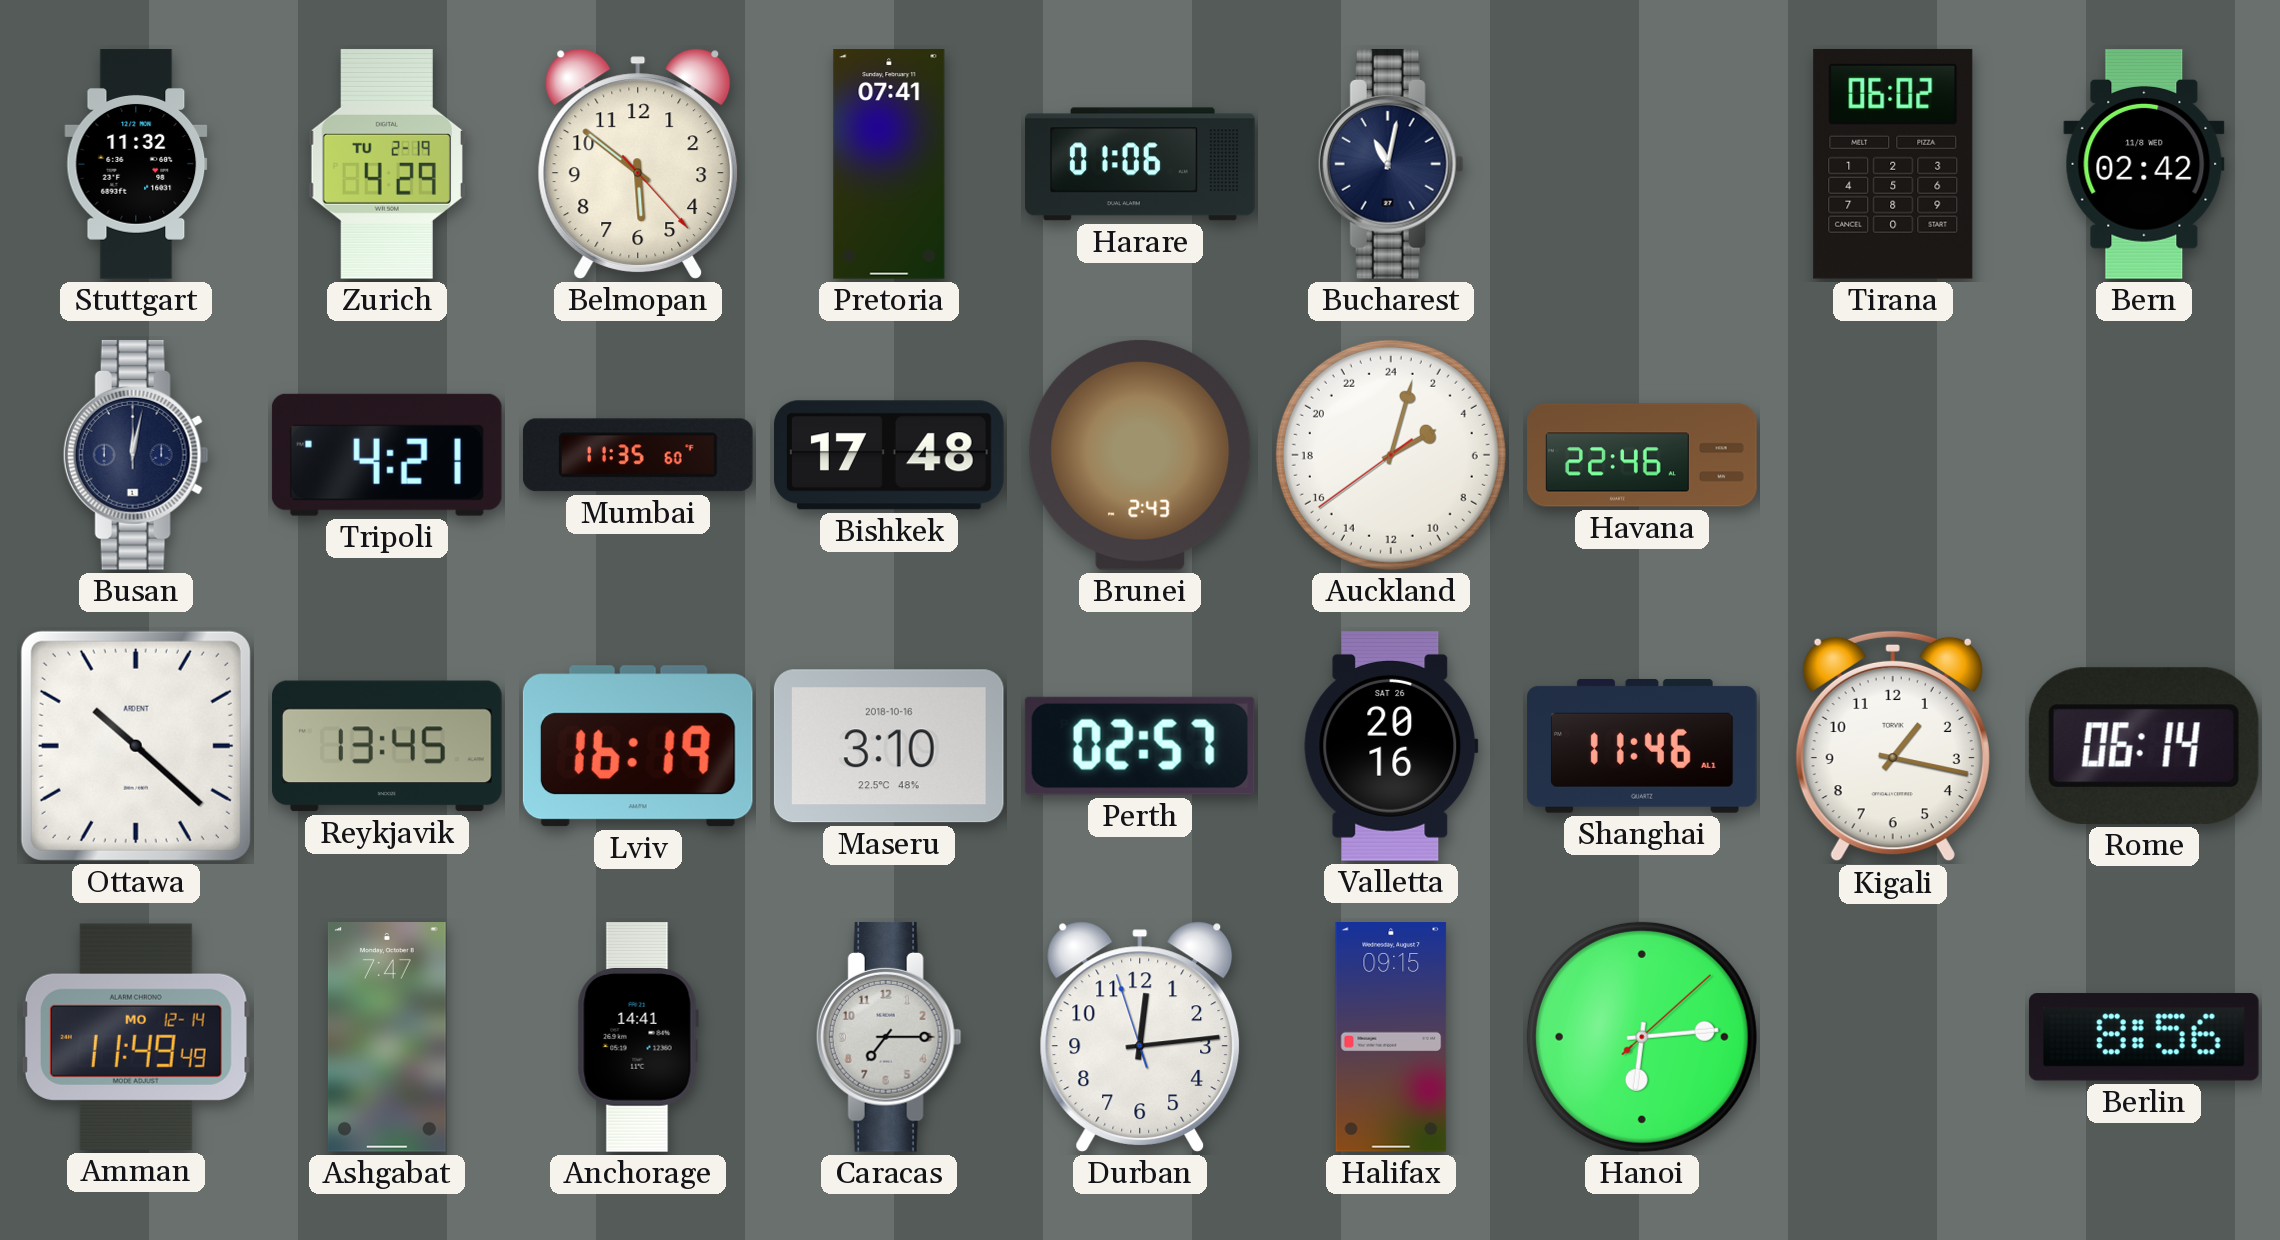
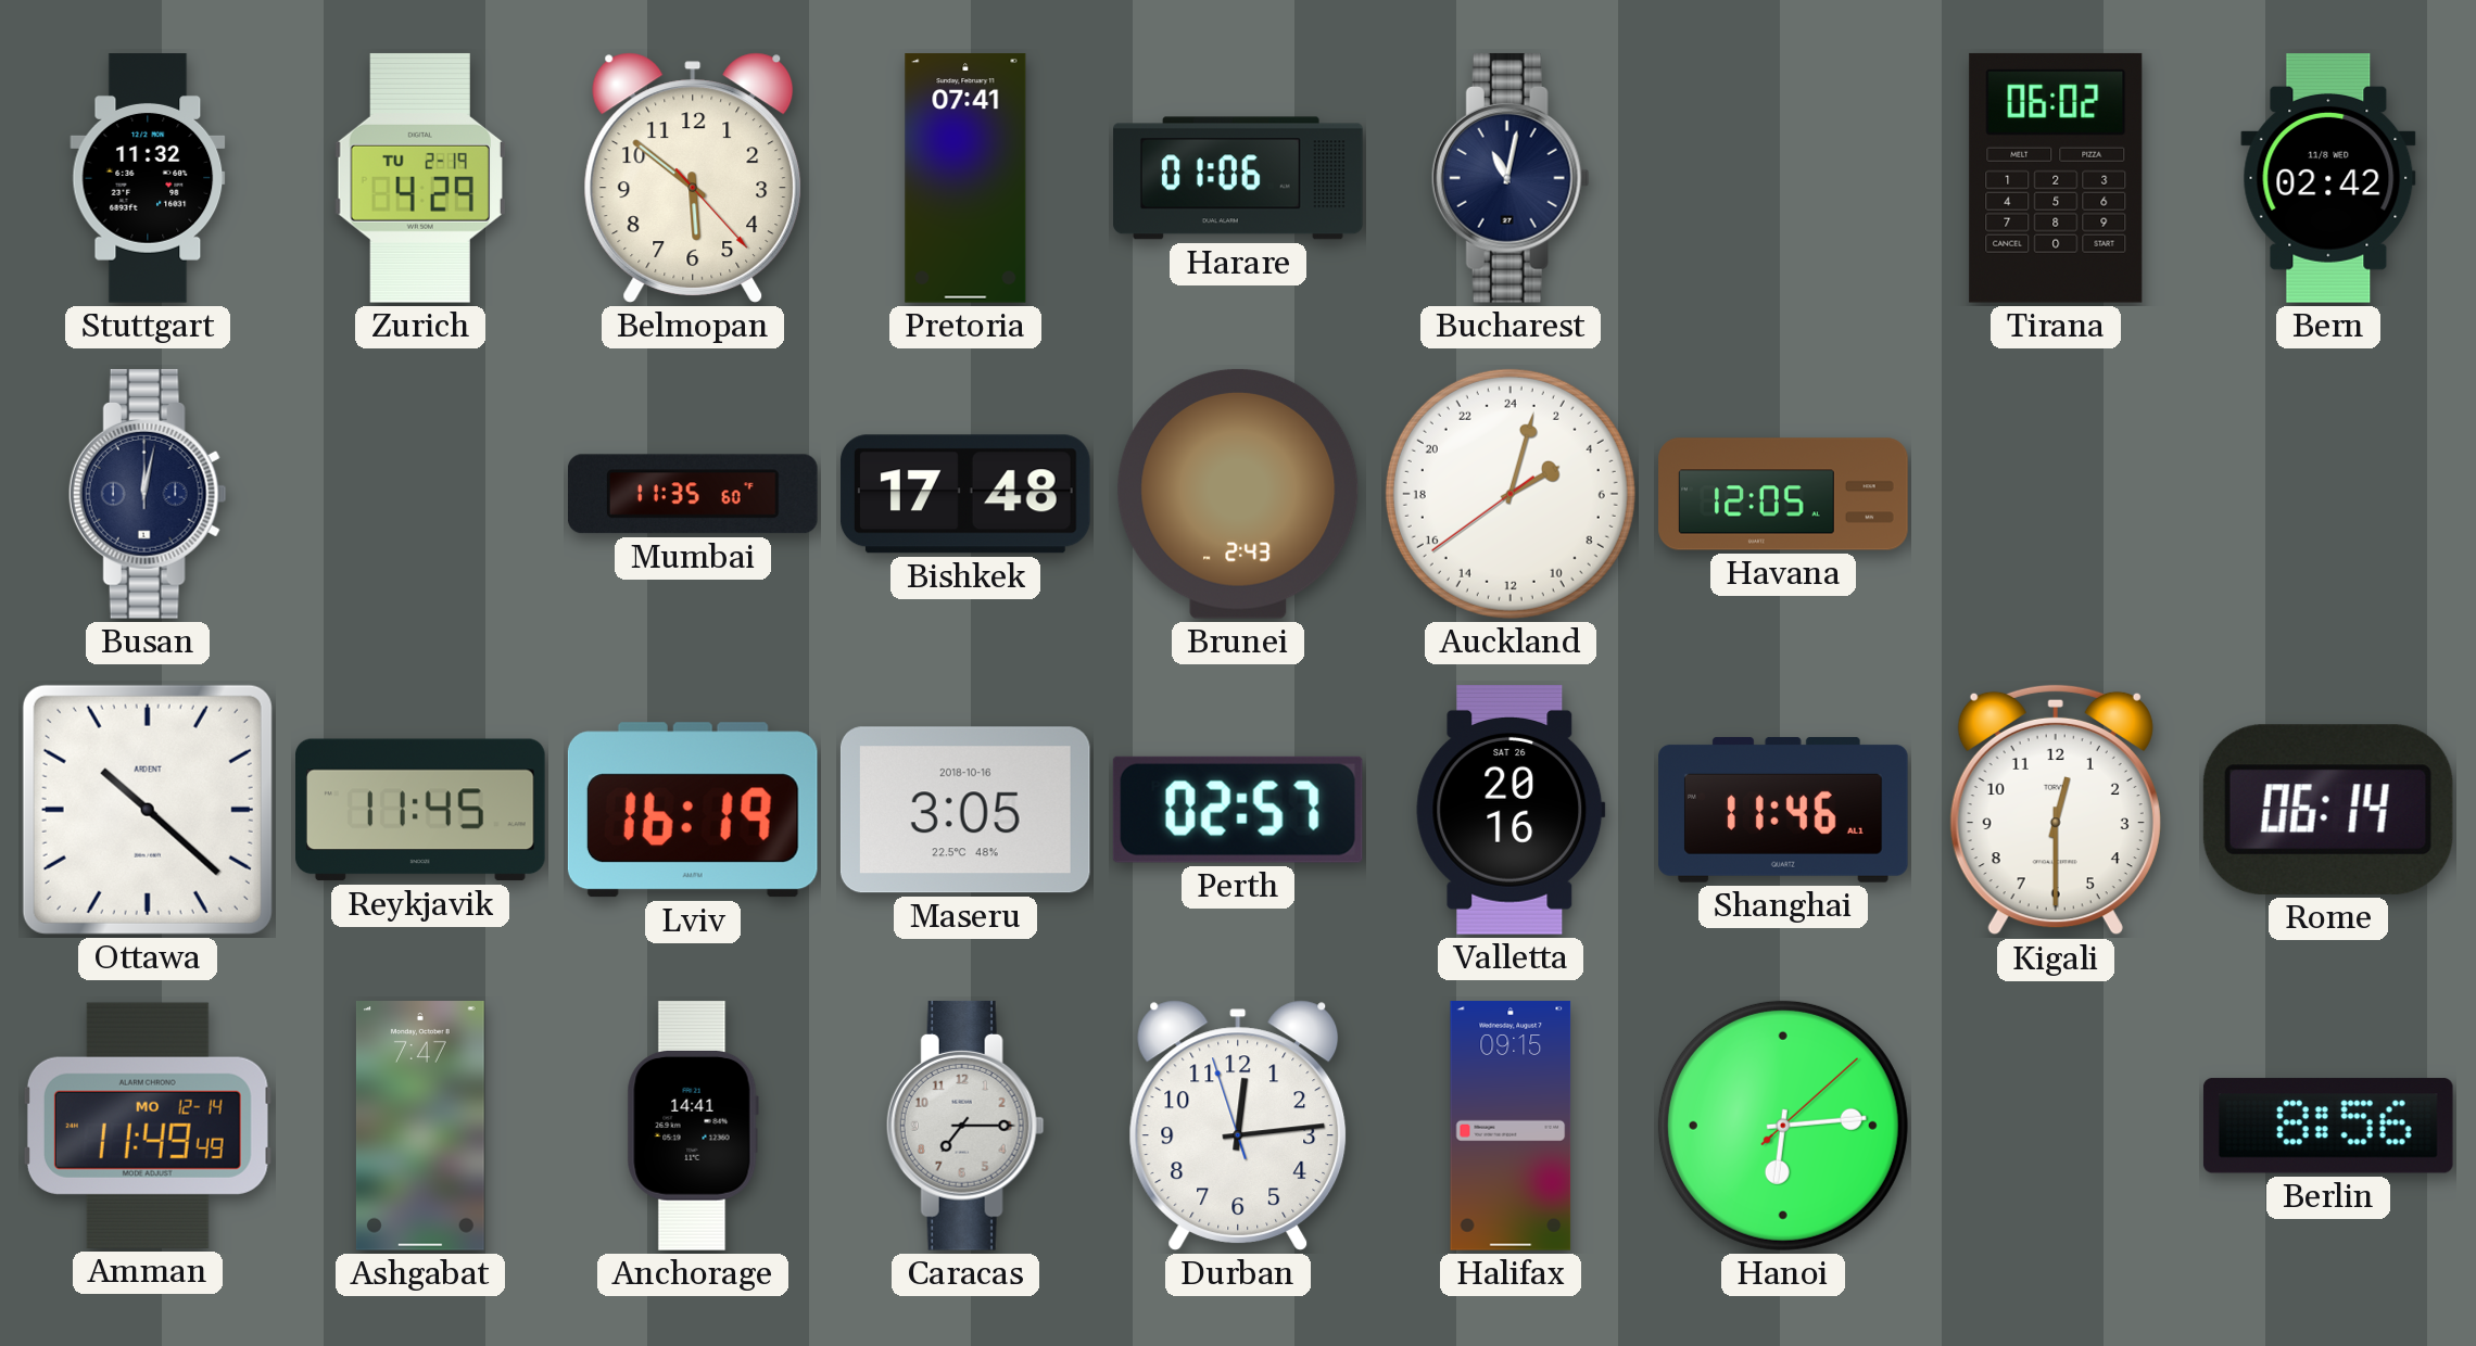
Tripoli: 4:21 -> none
Havana: 22:46 -> 12:05
Reykjavik: 13:45 -> 11:45
Maseru: 3:10 -> 3:05
Kigali: 1:17 -> 12:30
